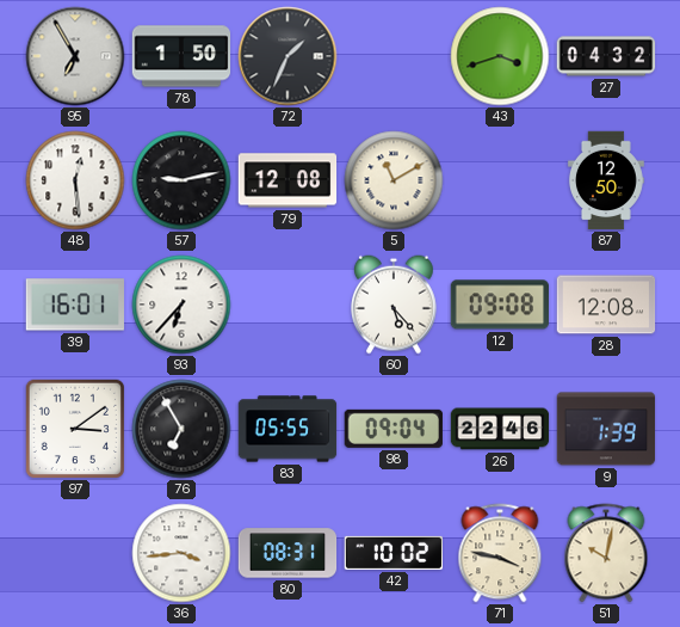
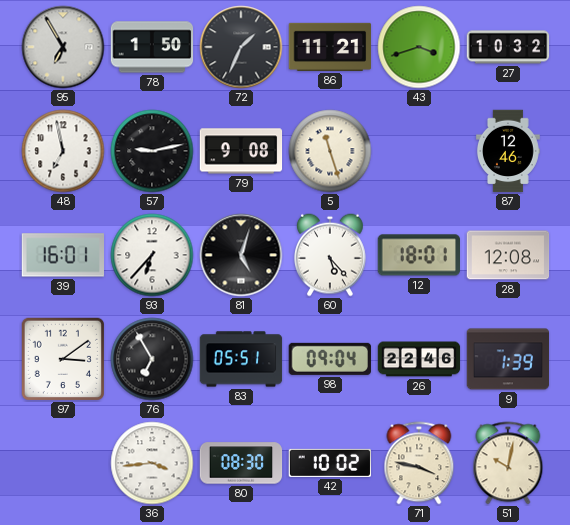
86: none -> 11:21
27: 04:32 -> 10:32
48: 12:29 -> 6:58
79: 12:08 -> 9:08
5: 11:10 -> 11:27
87: 12:50 -> 12:46
81: none -> 5:03
12: 09:08 -> 18:01
83: 05:55 -> 05:51
80: 08:31 -> 08:30
